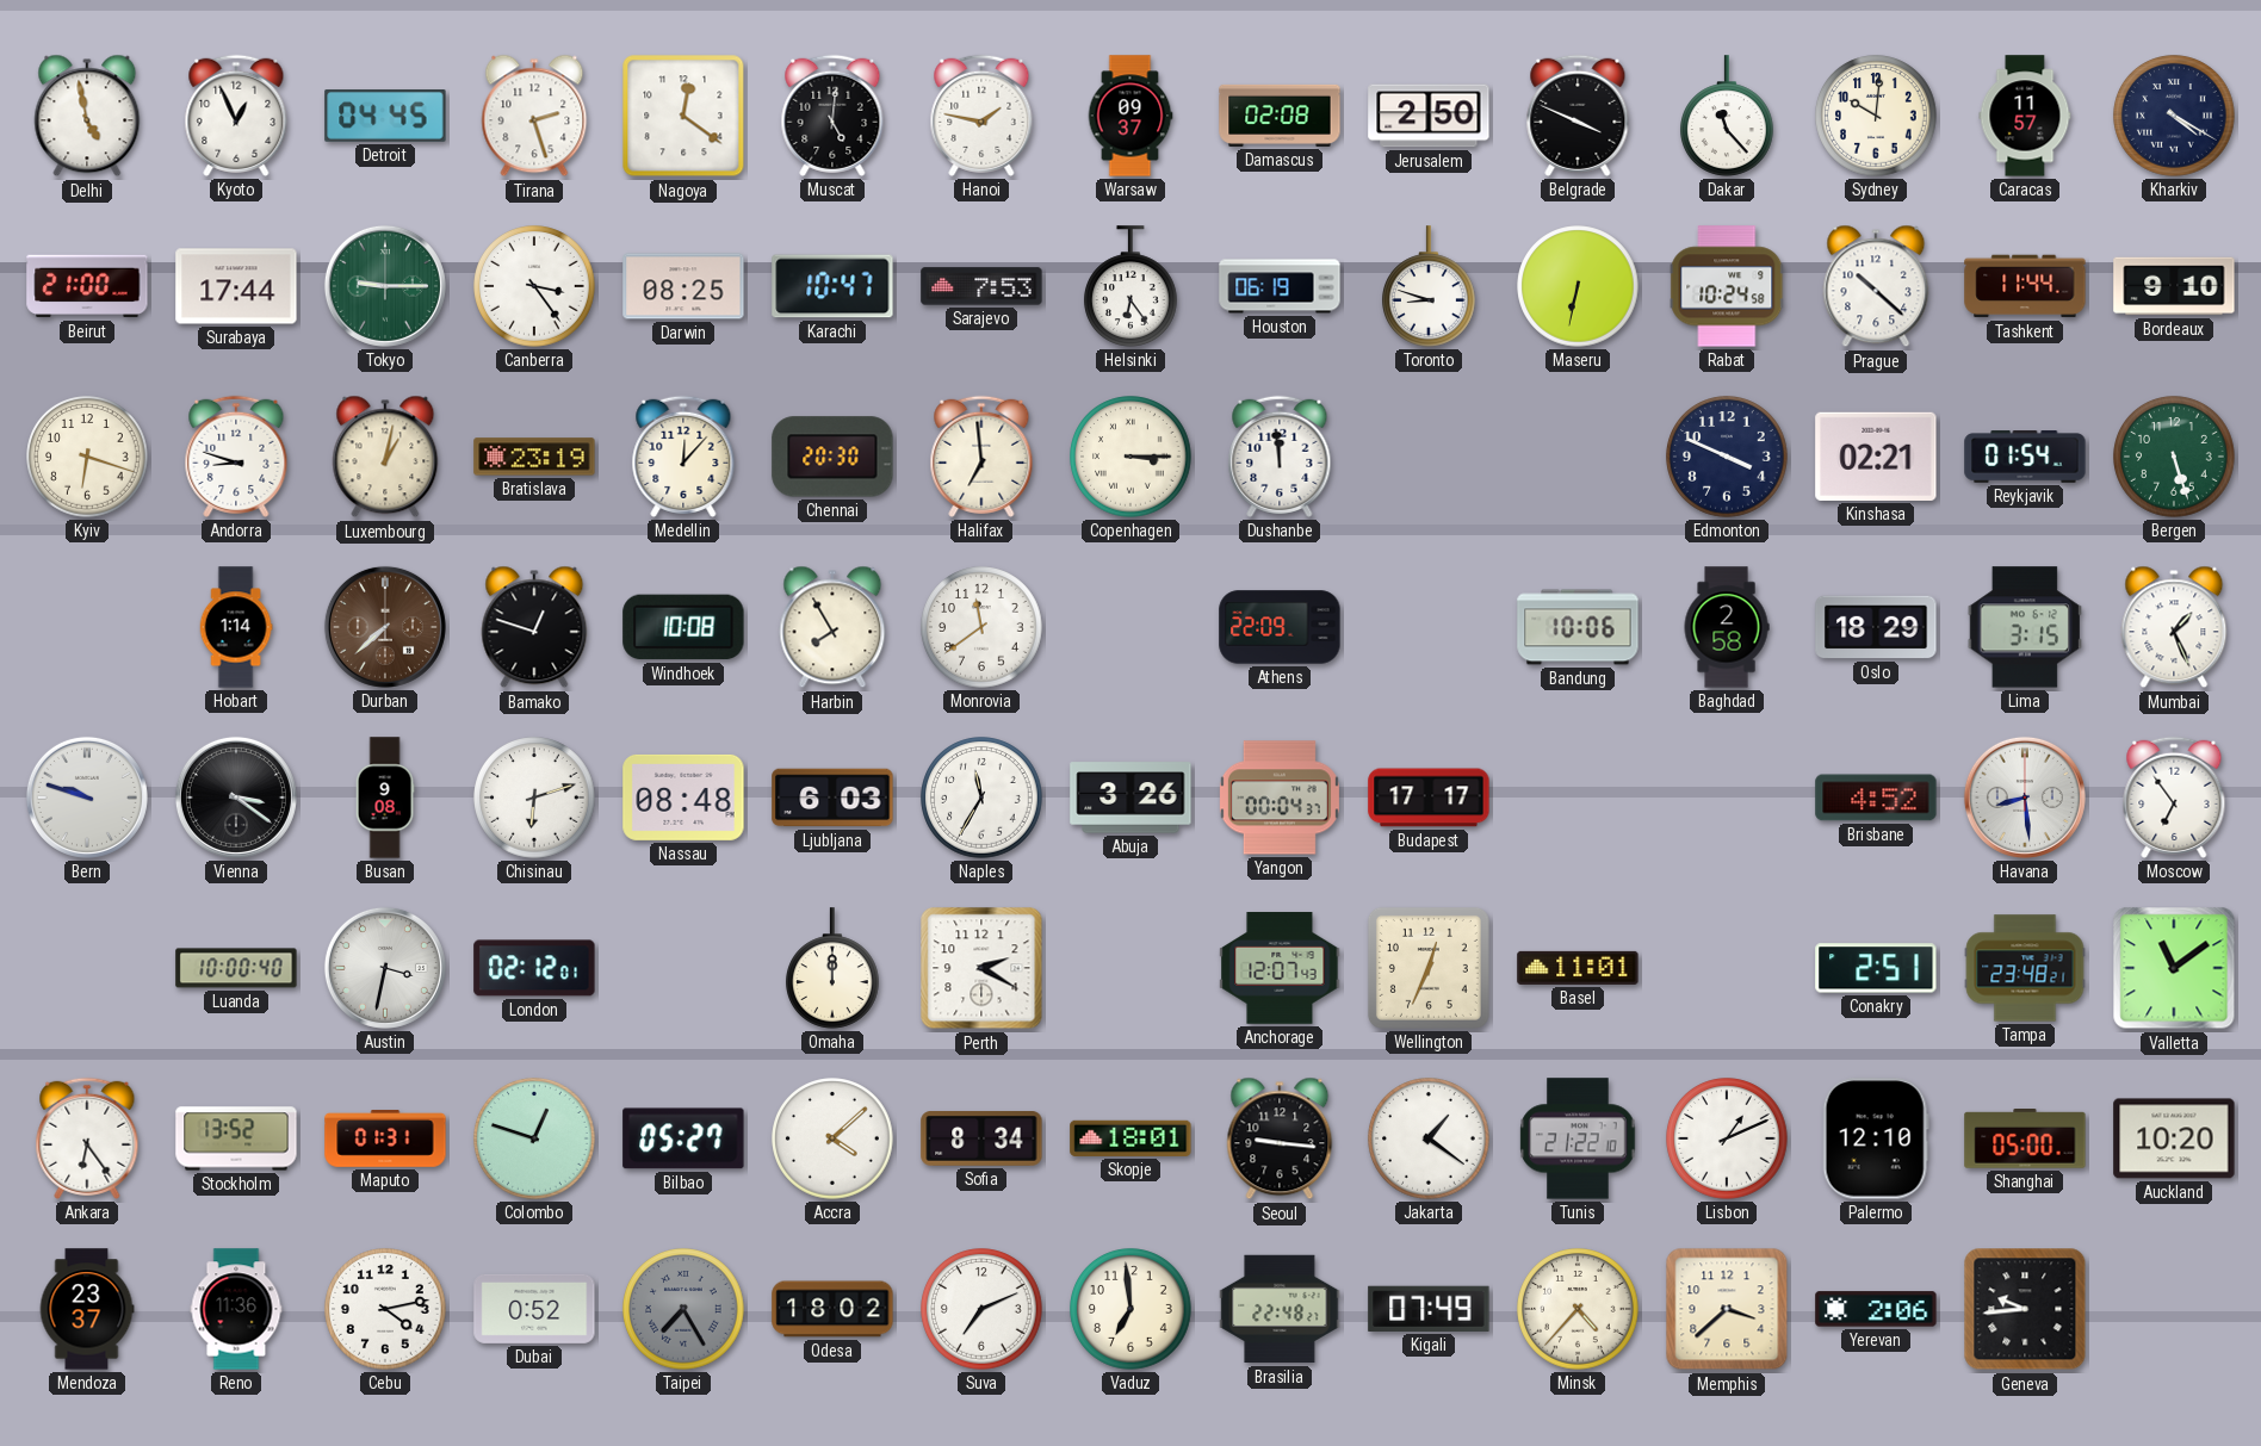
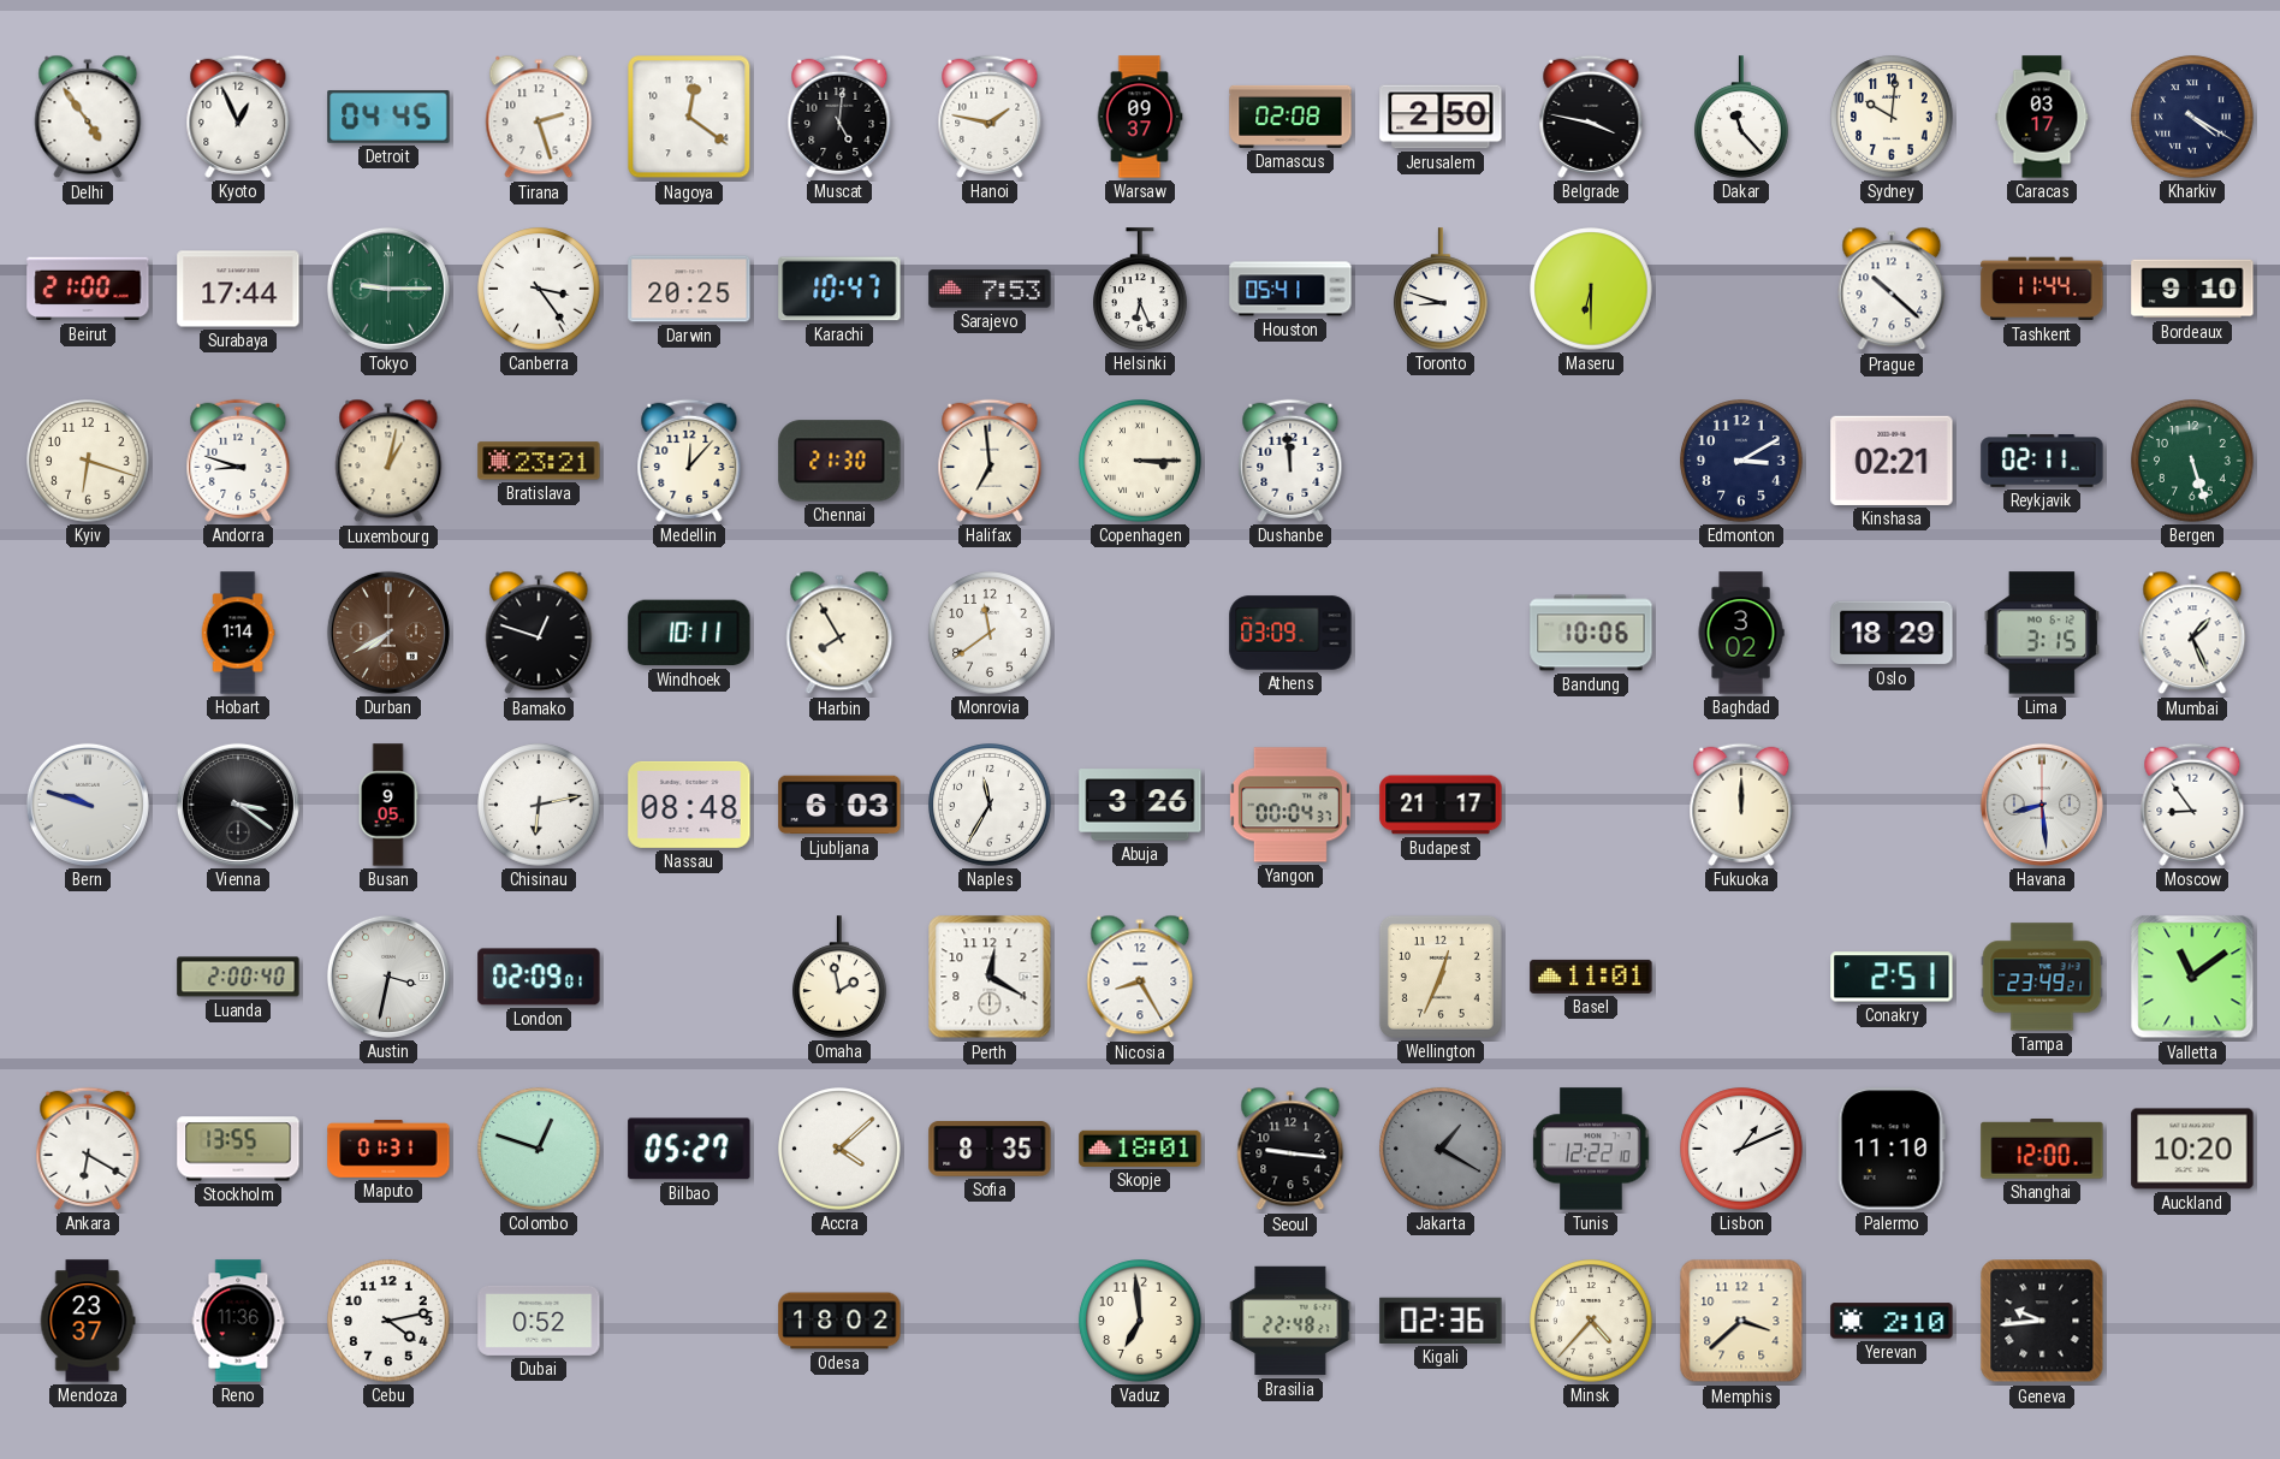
Delhi: 4:58 -> 4:54
Belgrade: 3:49 -> 3:47
Caracas: 11:57 -> 03:17
Darwin: 08:25 -> 20:25
Helsinki: 6:24 -> 6:26
Houston: 06:19 -> 05:41
Maseru: 6:32 -> 6:30
Rabat: 10:24 -> none
Bratislava: 23:19 -> 23:21
Chennai: 20:30 -> 21:30
Edmonton: 3:49 -> 3:10
Reykjavik: 01:54 -> 02:11
Durban: 7:38 -> 7:40
Windhoek: 10:08 -> 10:11
Athens: 22:09 -> 03:09
Baghdad: 2:58 -> 3:02
Busan: 9:08 -> 9:05
Chisinau: 6:12 -> 6:13
Budapest: 17:17 -> 21:17
Fukuoka: none -> 12:00
Brisbane: 4:52 -> none
Moscow: 6:54 -> 8:54
Luanda: 10:00 -> 2:00
London: 02:12 -> 02:09
Omaha: 12:00 -> 1:58
Perth: 2:20 -> 12:20
Nicosia: none -> 8:25
Anchorage: 12:07 -> none
Tampa: 23:48 -> 23:49
Ankara: 6:24 -> 6:20
Stockholm: 13:52 -> 13:55
Sofia: 8:34 -> 8:35
Jakarta: 1:21 -> 1:20
Jakarta dial: white -> grey
Tunis: 21:22 -> 12:22
Palermo: 12:10 -> 11:10
Shanghai: 05:00 -> 12:00
Taipei: 7:25 -> none
Suva: 7:11 -> none
Kigali: 07:49 -> 02:36
Yerevan: 2:06 -> 2:10
